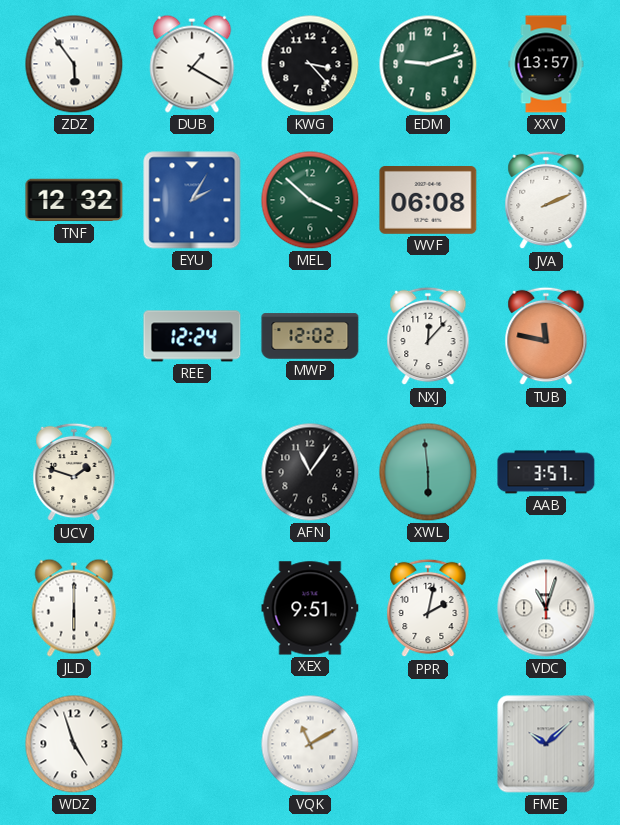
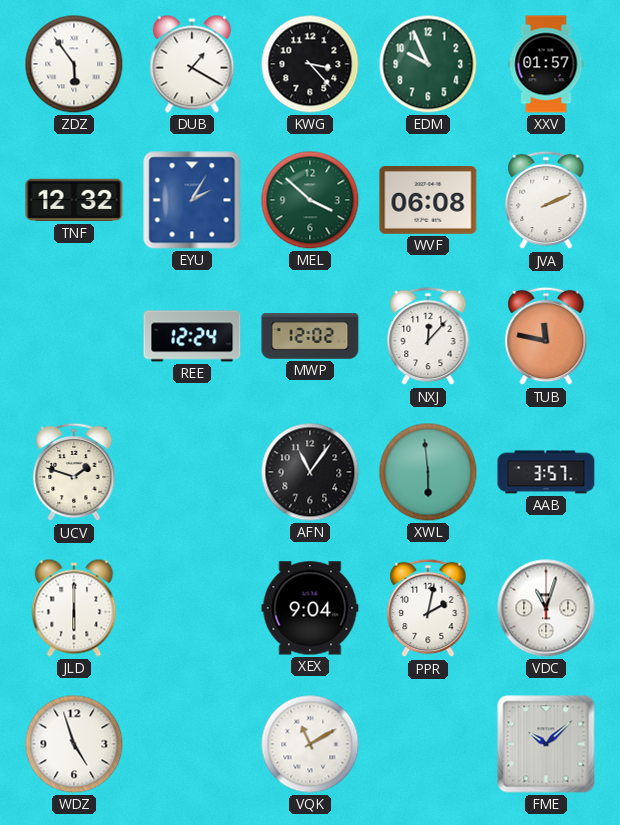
EDM: 9:12 -> 9:56
XXV: 13:57 -> 01:57
XEX: 9:51 -> 9:04
